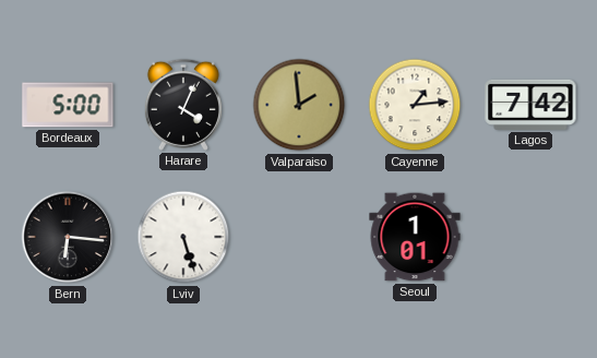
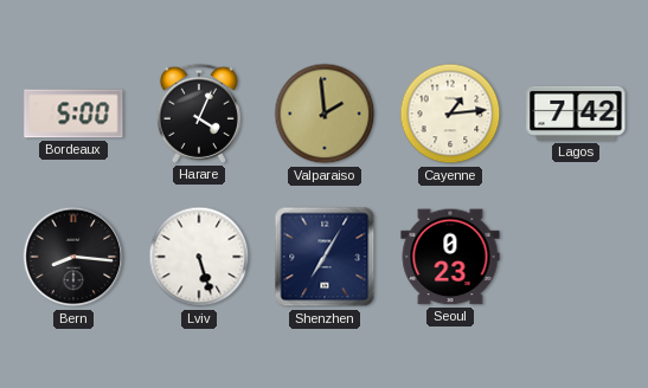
Bern: 6:16 -> 8:16
Shenzhen: none -> 7:05
Seoul: 1:01 -> 0:23
